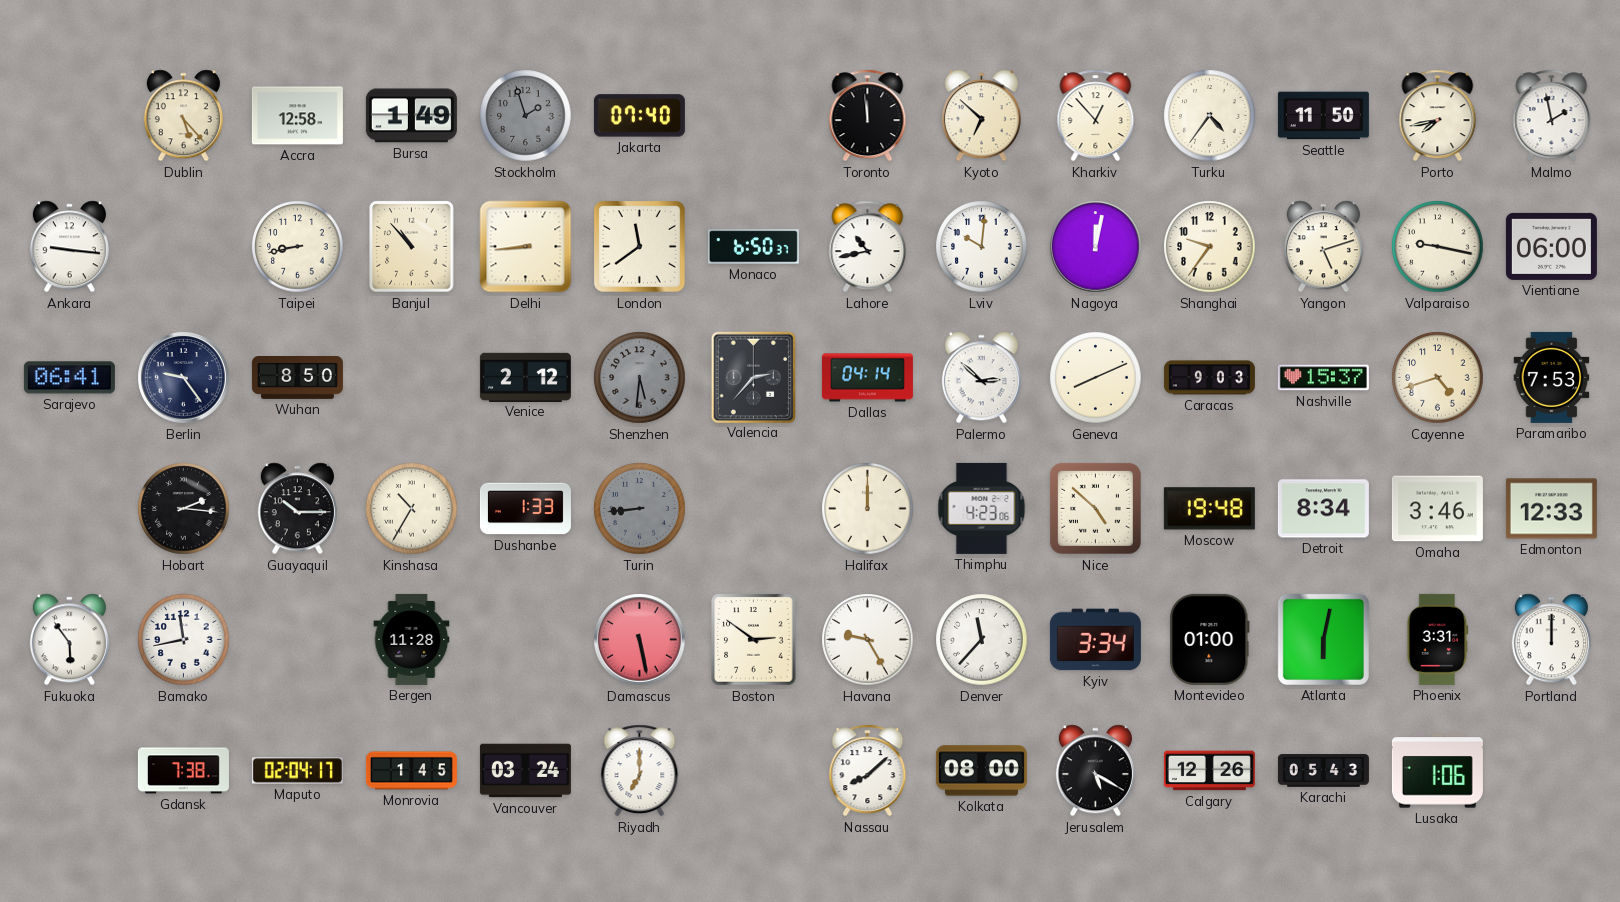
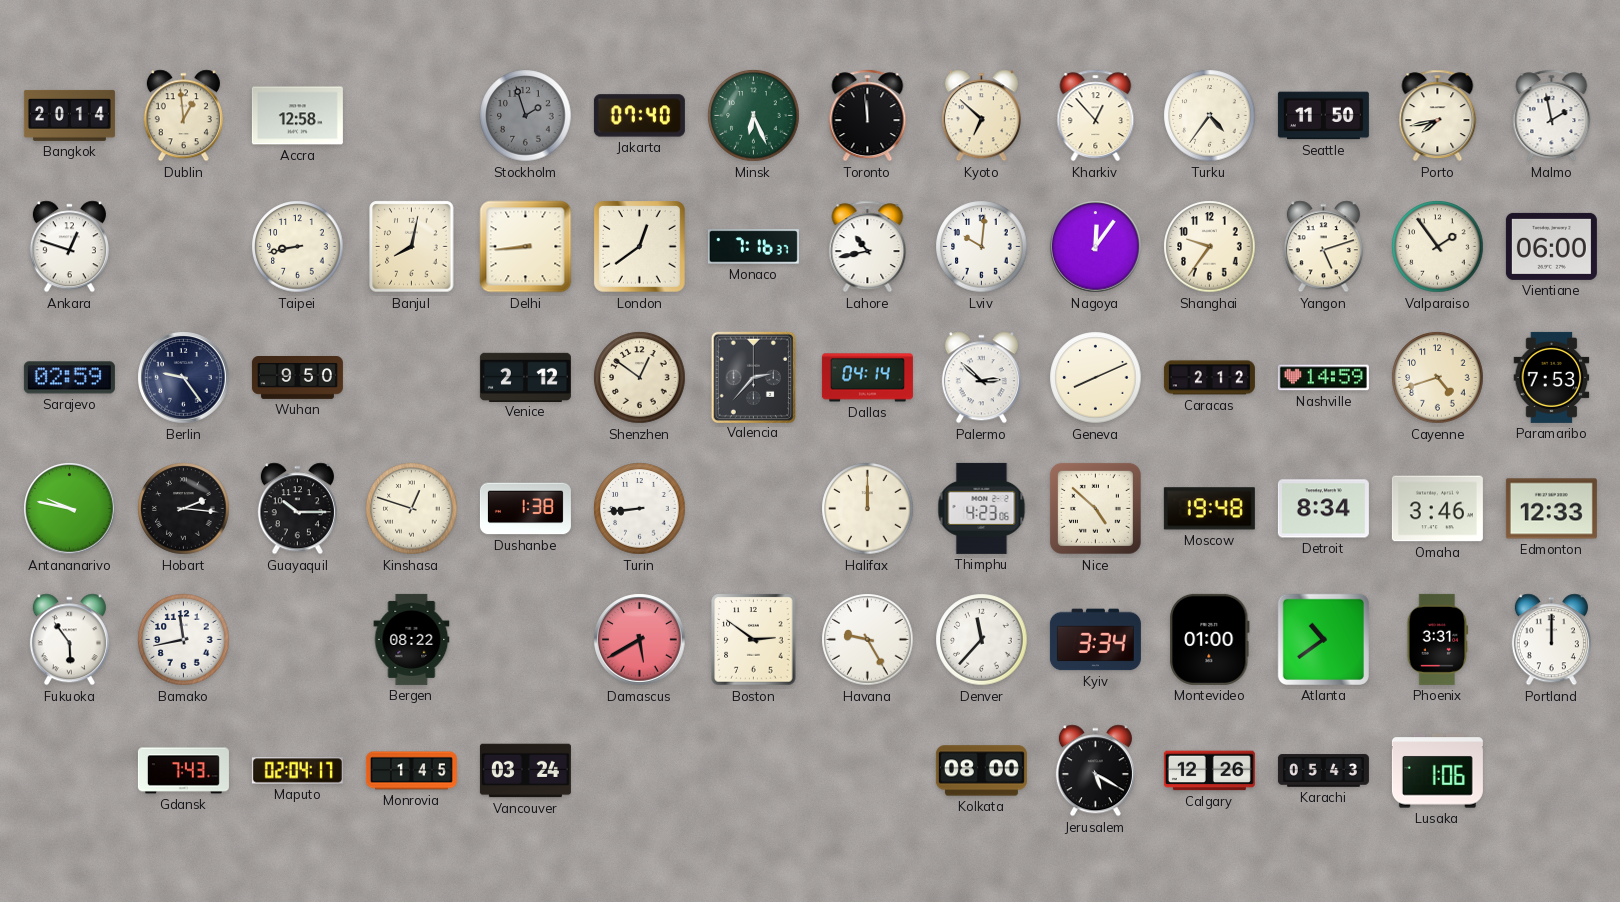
Bangkok: none -> 20:14
Dublin: 5:23 -> 12:59
Bursa: 1:49 -> none
Minsk: none -> 6:26
Ankara: 9:16 -> 12:48
Banjul: 10:53 -> 8:02
London: 11:39 -> 12:39
Monaco: 6:50 -> 7:16
Nagoya: 12:02 -> 12:06
Valparaiso: 9:17 -> 1:54
Sarajevo: 06:41 -> 02:59
Wuhan: 8:50 -> 9:50
Shenzhen: 5:31 -> 12:51
Shenzhen dial: grey -> cream
Caracas: 9:03 -> 2:12
Nashville: 15:37 -> 14:59
Antananarivo: none -> 9:47
Kinshasa: 10:35 -> 12:48
Dushanbe: 1:33 -> 1:38
Turin dial: grey -> white
Bergen: 11:28 -> 08:22
Damascus: 5:28 -> 5:40
Atlanta: 6:02 -> 10:39
Gdansk: 7:38 -> 7:43
Riyadh: 7:00 -> none
Nassau: 8:08 -> none
